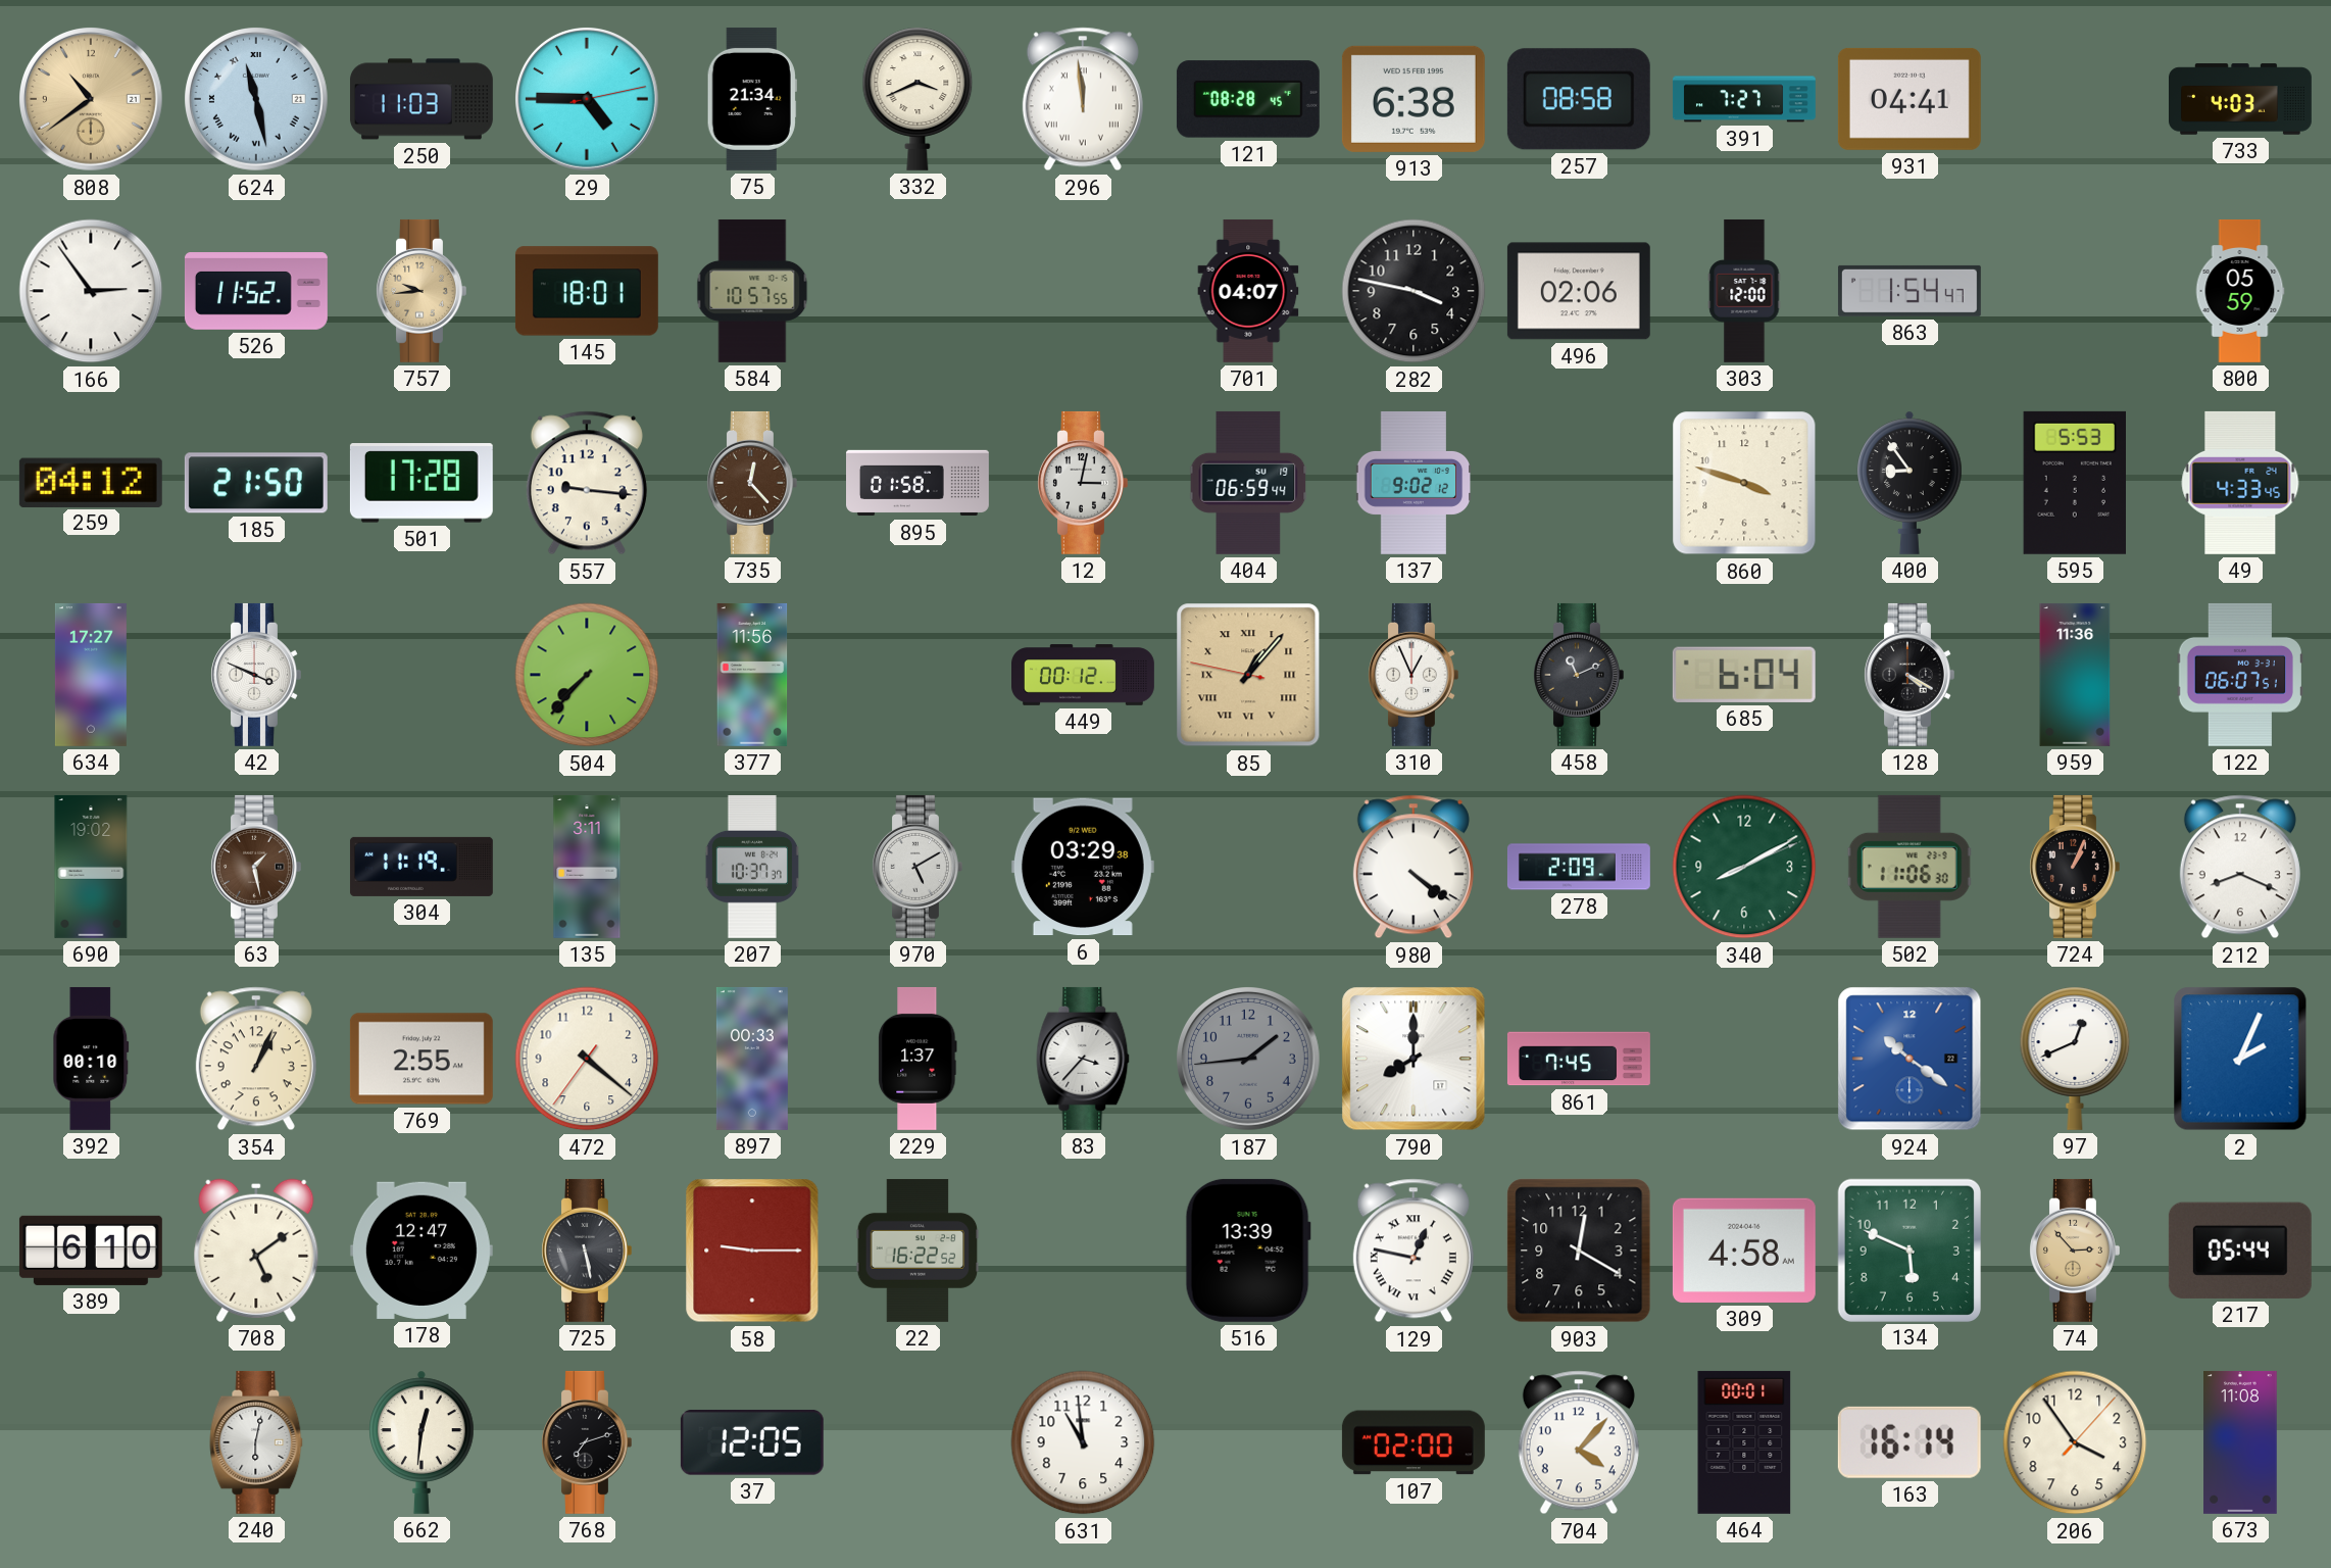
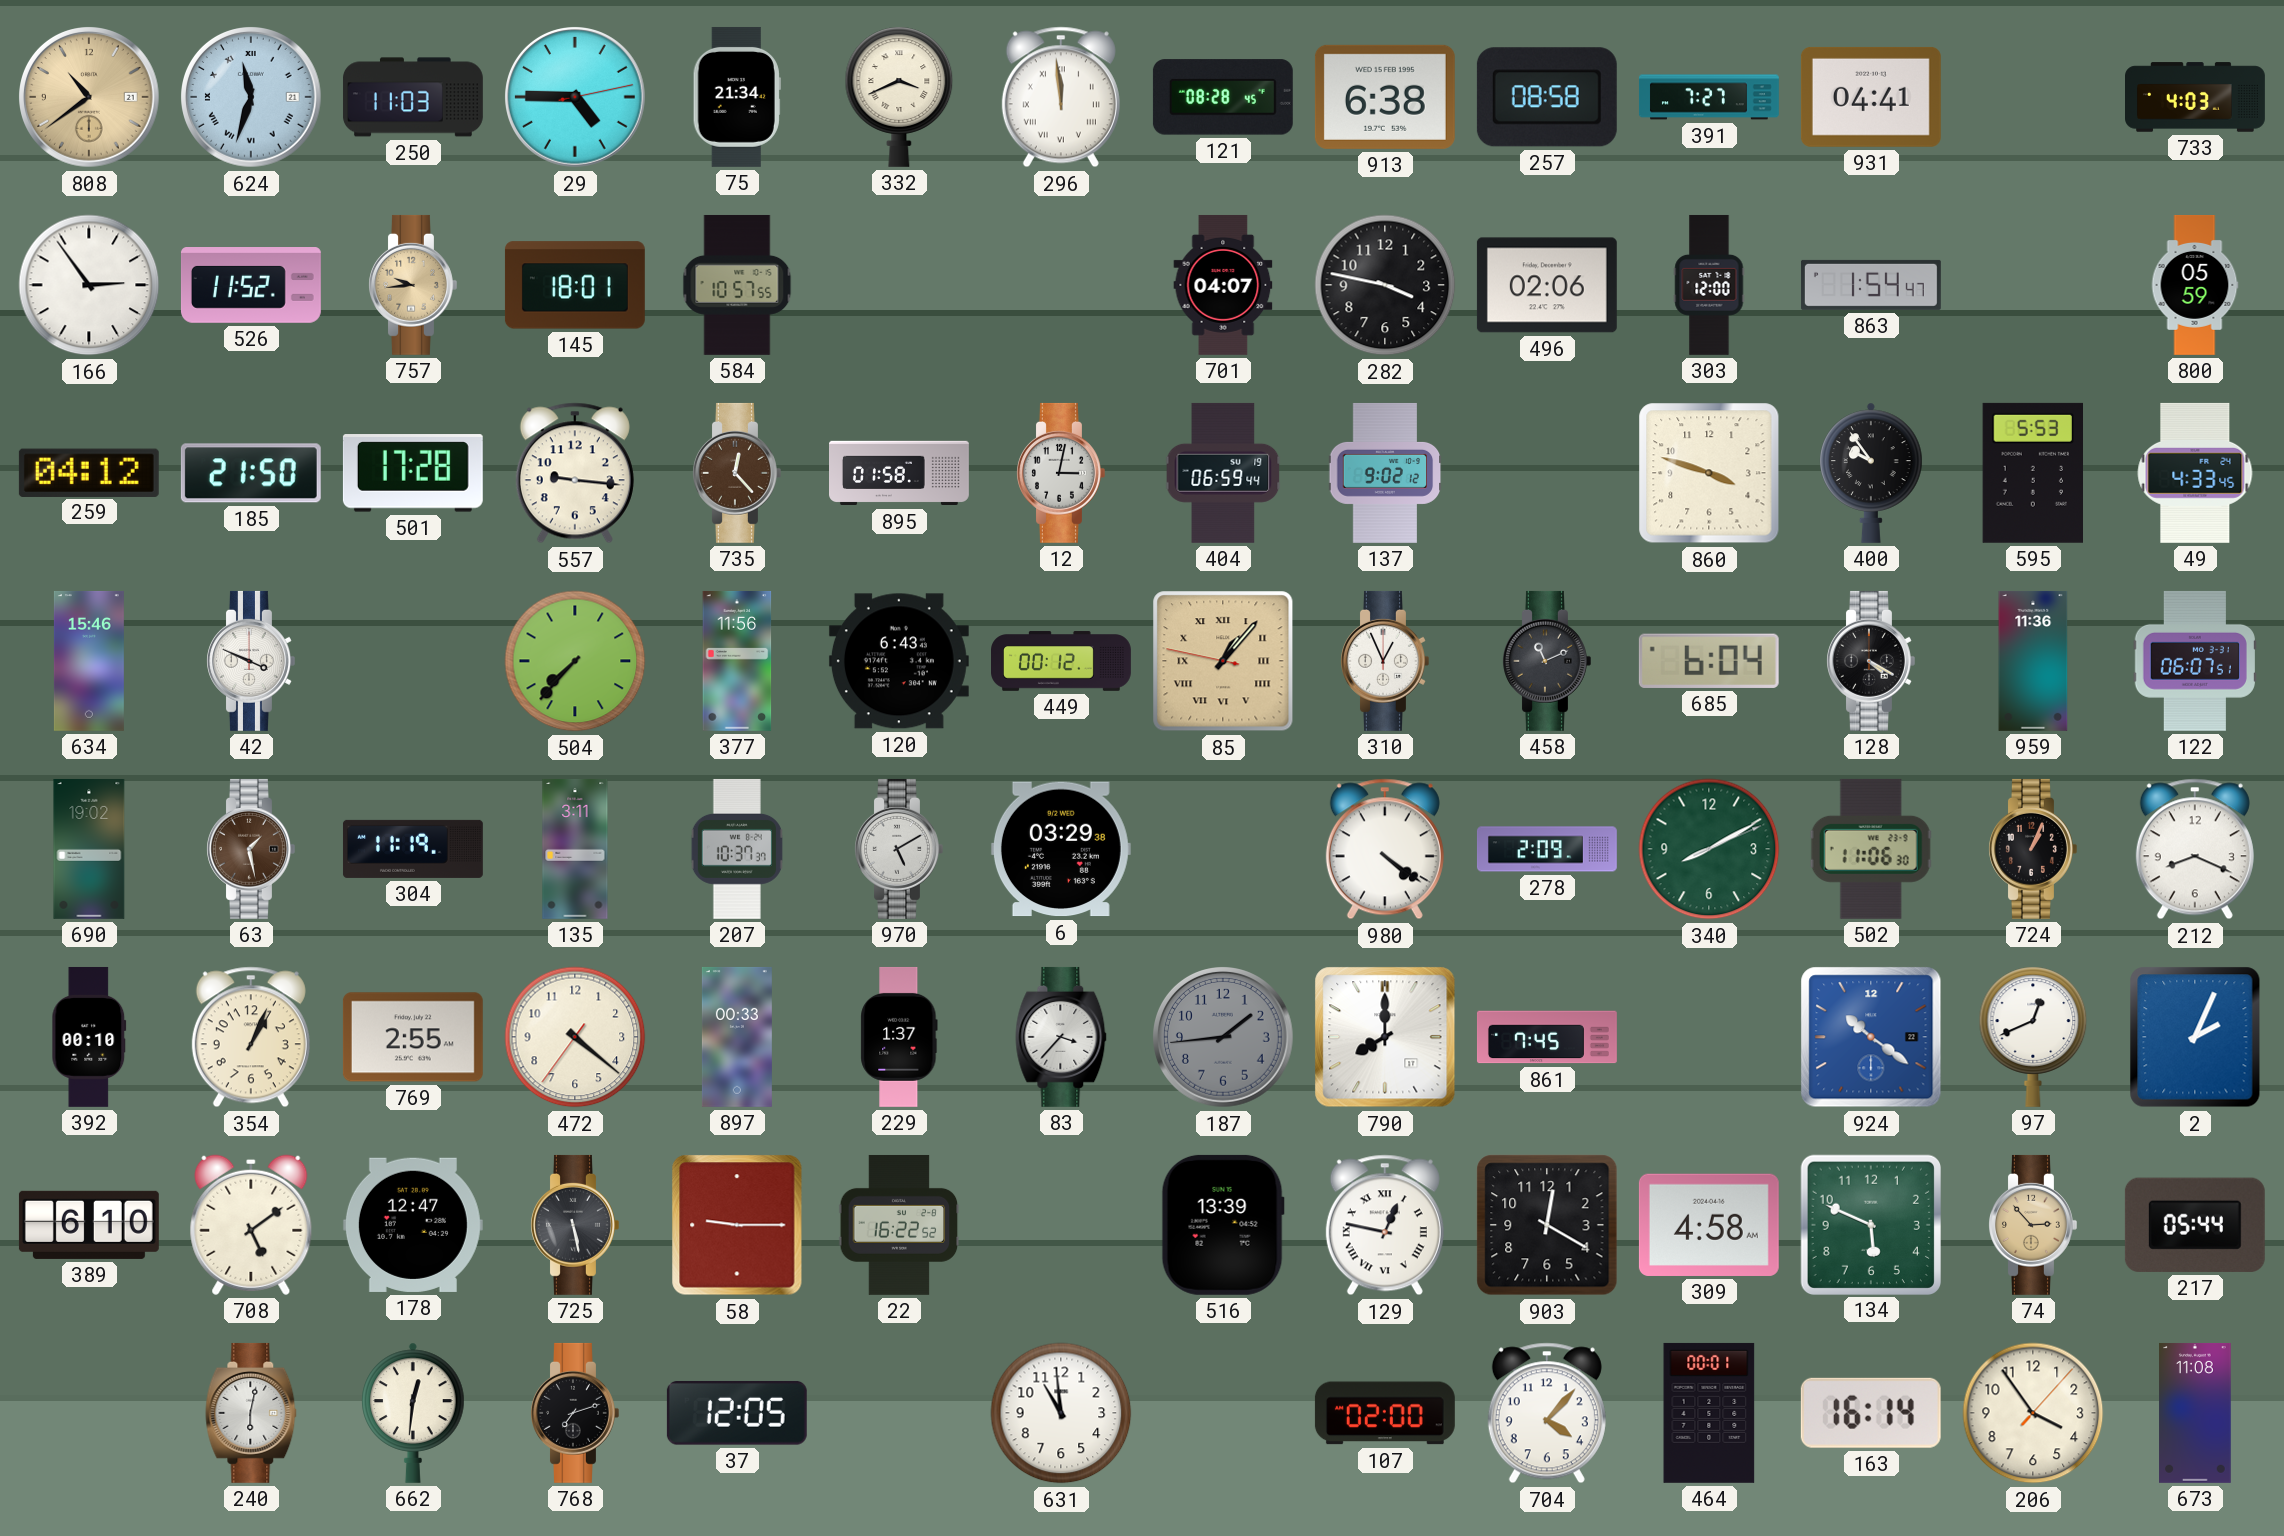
624: 11:28 -> 11:33
400: 8:54 -> 9:54
634: 17:27 -> 15:46
120: none -> 6:43
